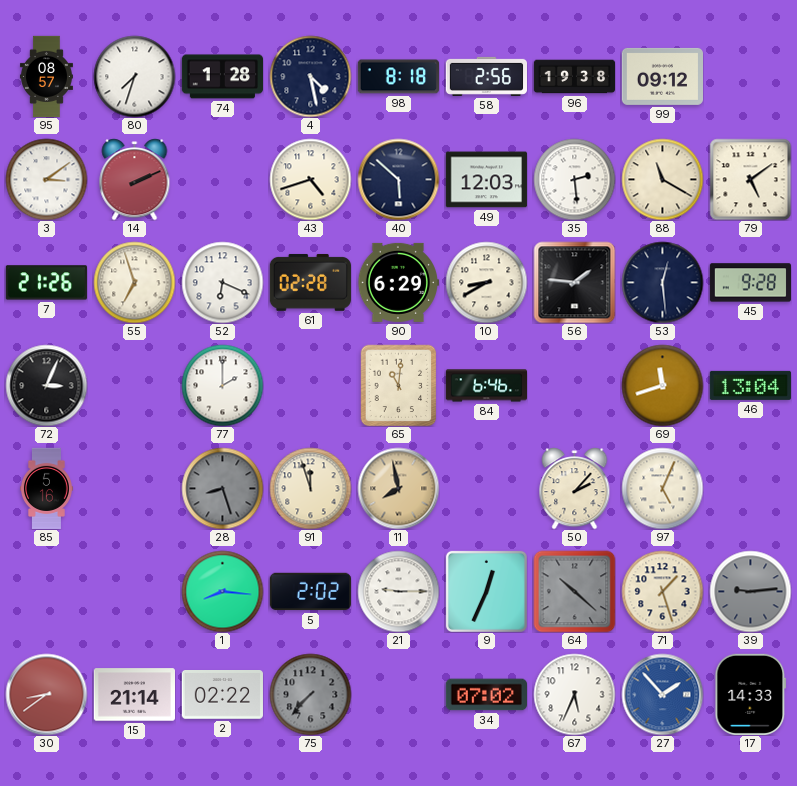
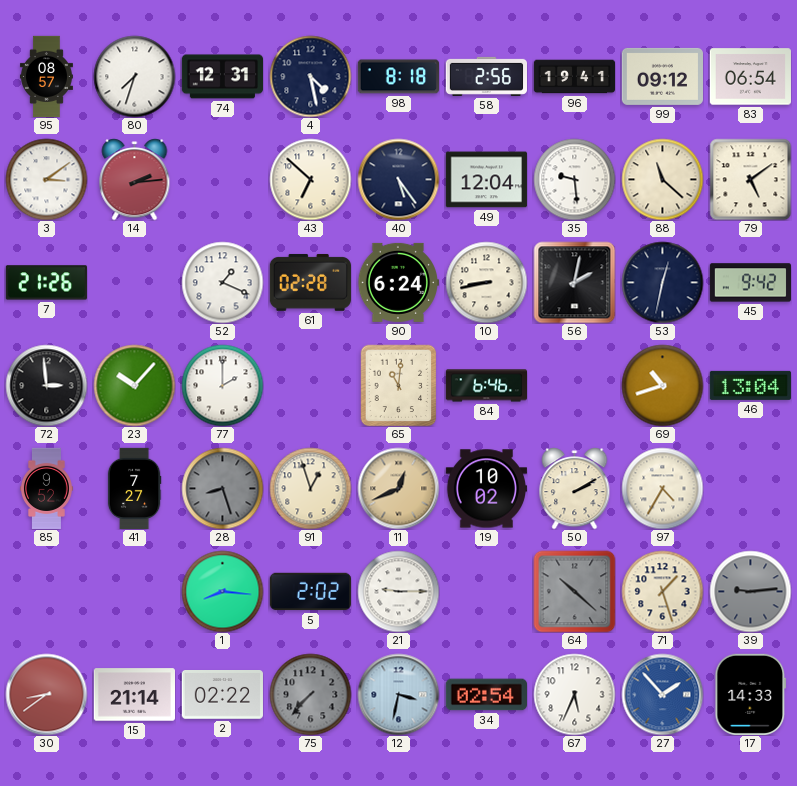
74: 1:28 -> 12:31
96: 19:38 -> 19:41
83: none -> 06:54
14: 2:11 -> 2:14
43: 4:42 -> 6:52
40: 5:52 -> 5:24
49: 12:03 -> 12:04
35: 2:29 -> 9:29
88: 11:20 -> 11:22
55: 6:57 -> none
52: 6:19 -> 1:19
90: 6:29 -> 6:24
10: 8:40 -> 8:43
56: 1:46 -> 2:02
53: 12:29 -> 12:32
45: 9:28 -> 9:42
72: 3:04 -> 2:59
23: none -> 10:07
69: 11:42 -> 10:42
85: 5:16 -> 9:52
41: none -> 7:27
91: 11:57 -> 12:57
11: 7:58 -> 12:41
19: none -> 10:02
50: 2:07 -> 2:10
97: 5:04 -> 4:35
9: 12:34 -> none
12: none -> 3:32
34: 07:02 -> 02:54
